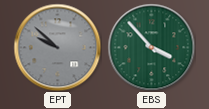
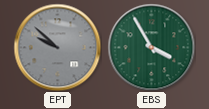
EBS: 3:53 -> 3:55
